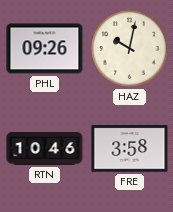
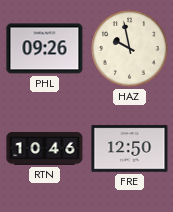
HAZ: 10:02 -> 9:58
FRE: 3:58 -> 12:50
